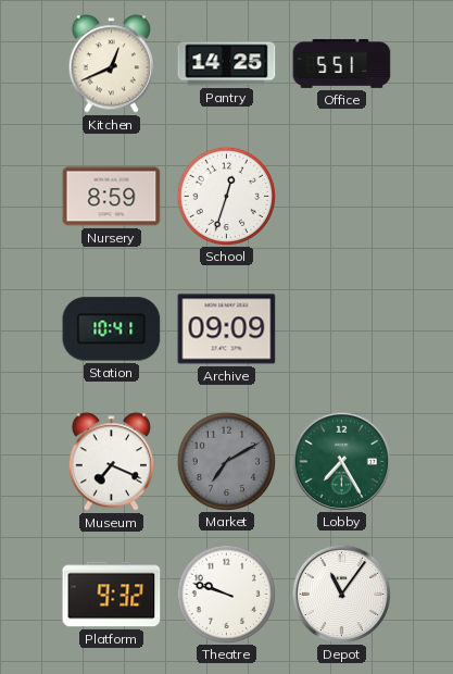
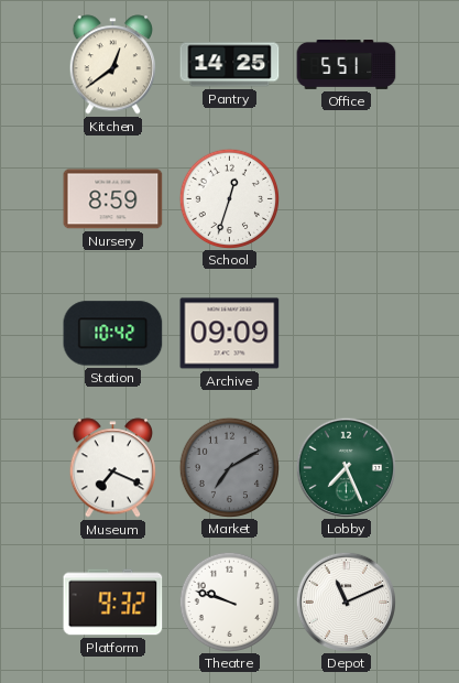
Kitchen: 12:41 -> 12:39
Station: 10:41 -> 10:42
Lobby: 7:25 -> 7:26
Depot: 11:06 -> 11:11
